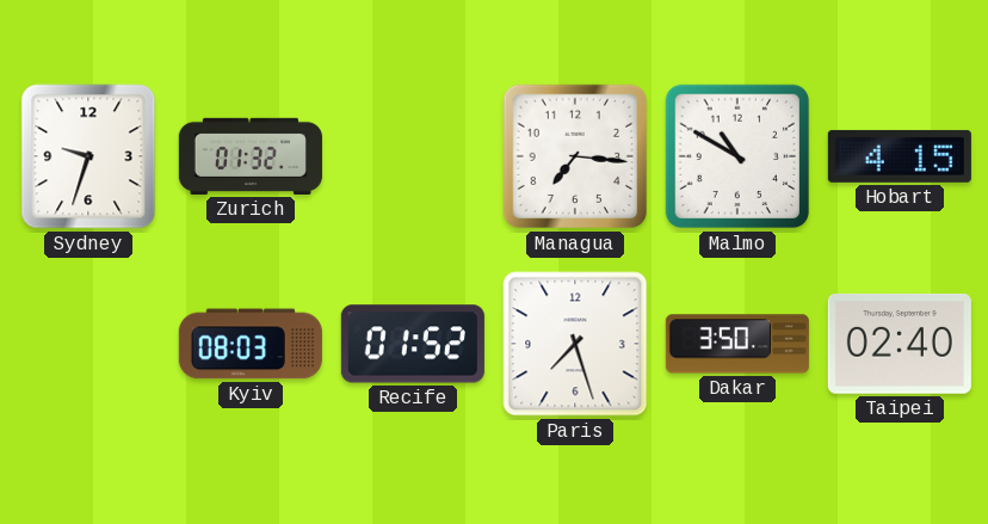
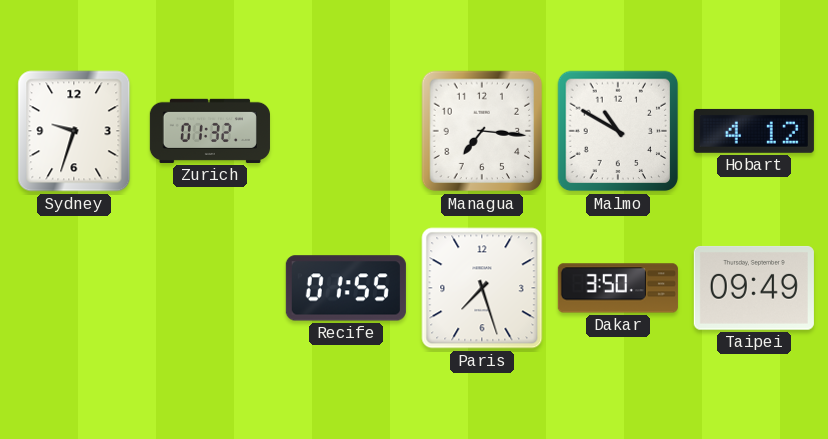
Hobart: 4:15 -> 4:12
Kyiv: 08:03 -> none
Recife: 01:52 -> 01:55
Taipei: 02:40 -> 09:49
